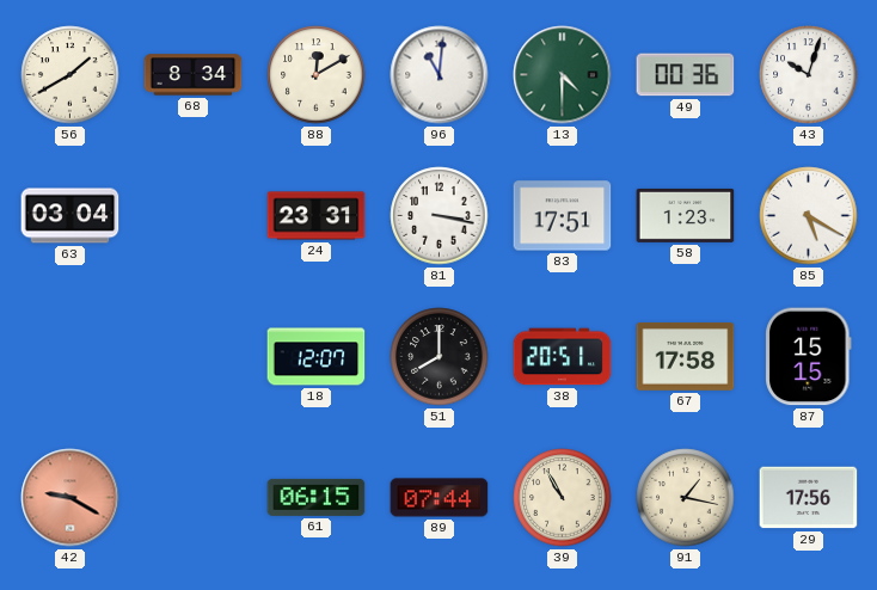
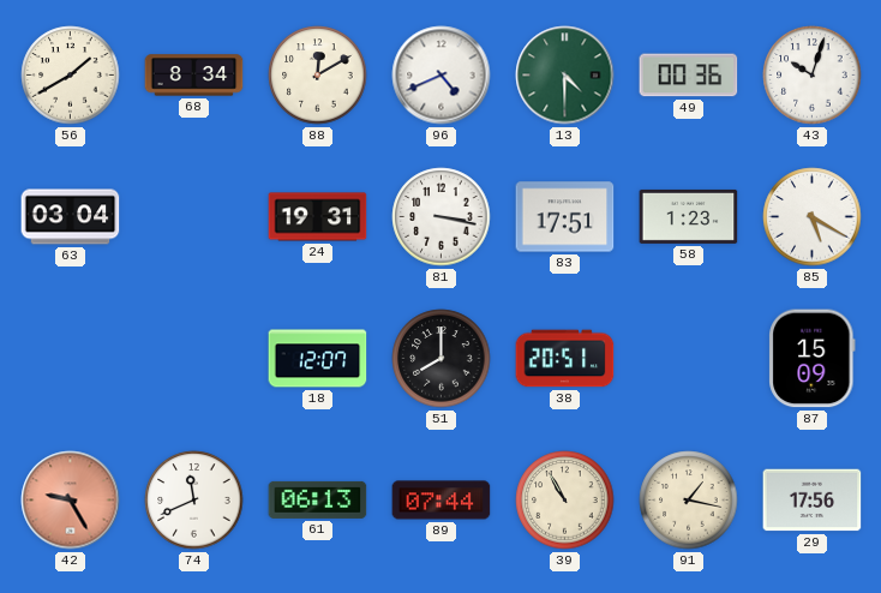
96: 11:01 -> 4:41
24: 23:31 -> 19:31
67: 17:58 -> none
87: 15:15 -> 15:09
42: 9:20 -> 9:25
74: none -> 11:41
61: 06:15 -> 06:13
